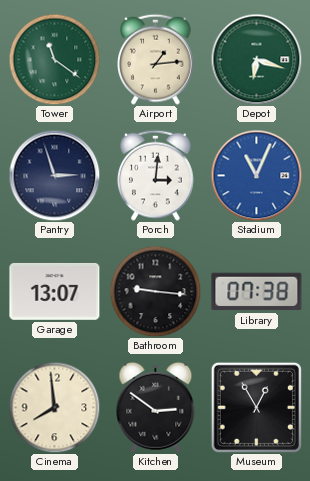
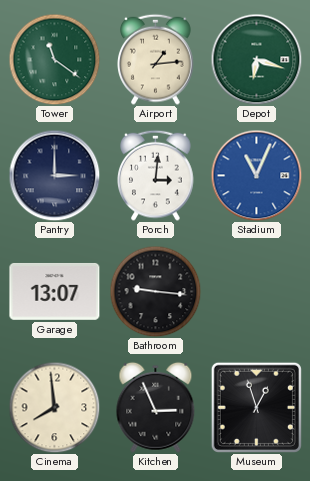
Pantry: 2:57 -> 3:00
Library: 07:38 -> none
Kitchen: 2:51 -> 2:56
Museum: 12:55 -> 12:57
